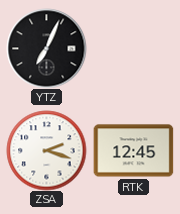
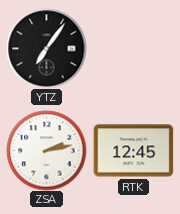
YTZ: 7:04 -> 7:06
ZSA: 2:18 -> 2:13
